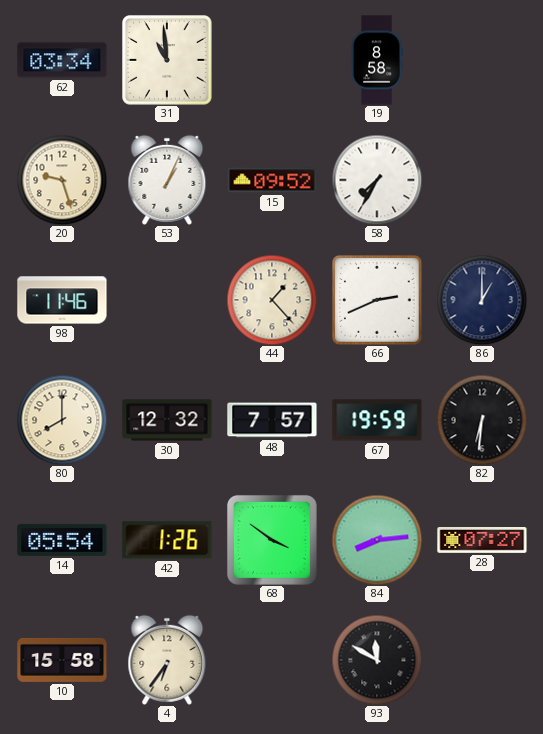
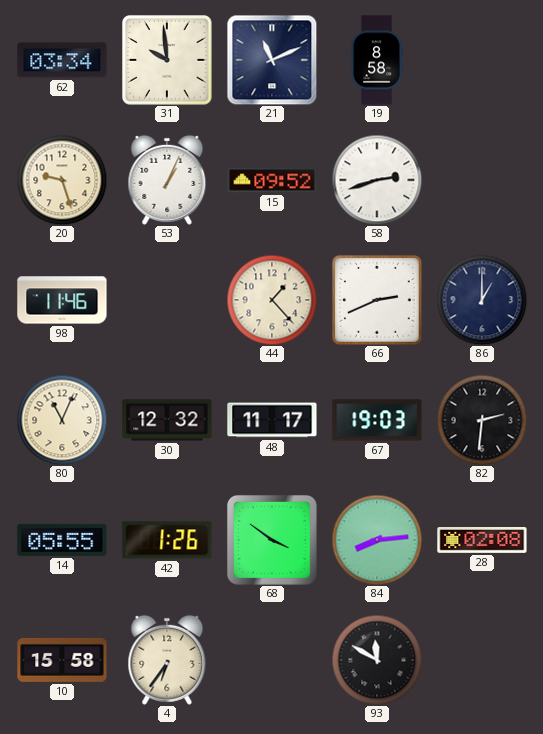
31: 10:59 -> 9:59
21: none -> 11:11
58: 7:35 -> 2:42
80: 8:00 -> 11:04
48: 7:57 -> 11:17
67: 19:59 -> 19:03
82: 6:31 -> 2:31
14: 05:54 -> 05:55
28: 07:27 -> 02:08
